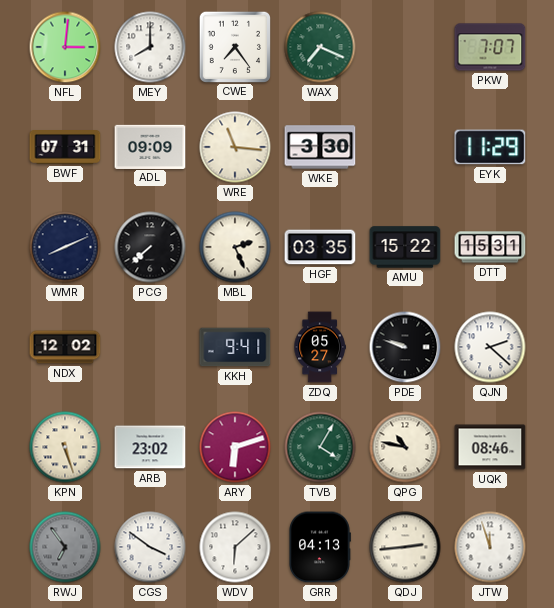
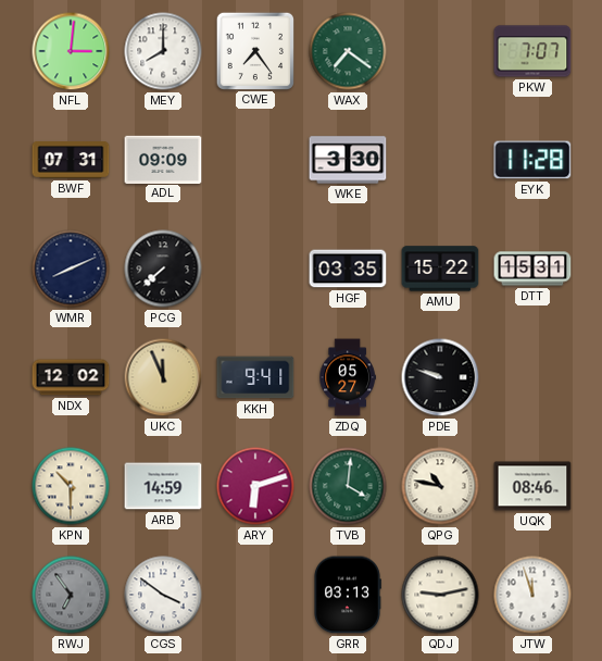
WAX: 7:19 -> 7:21
WRE: 11:16 -> none
EYK: 11:29 -> 11:28
MBL: 2:26 -> none
UKC: none -> 11:56
QJN: 2:22 -> none
KPN: 5:27 -> 10:30
ARB: 23:02 -> 14:59
TVB: 4:05 -> 4:01
WDV: 6:08 -> none
GRR: 04:13 -> 03:13
QDJ: 2:44 -> 9:13
